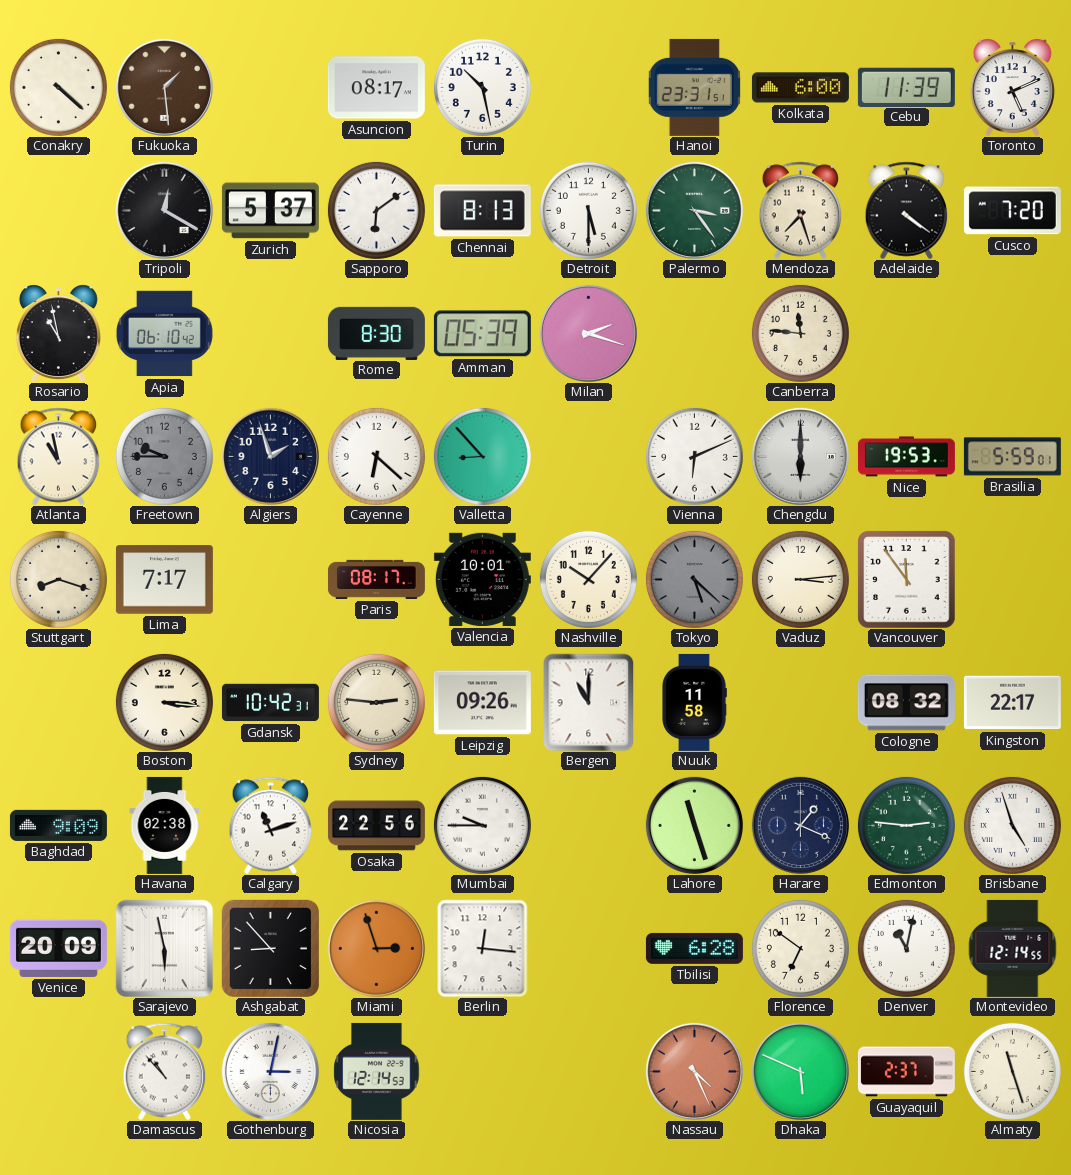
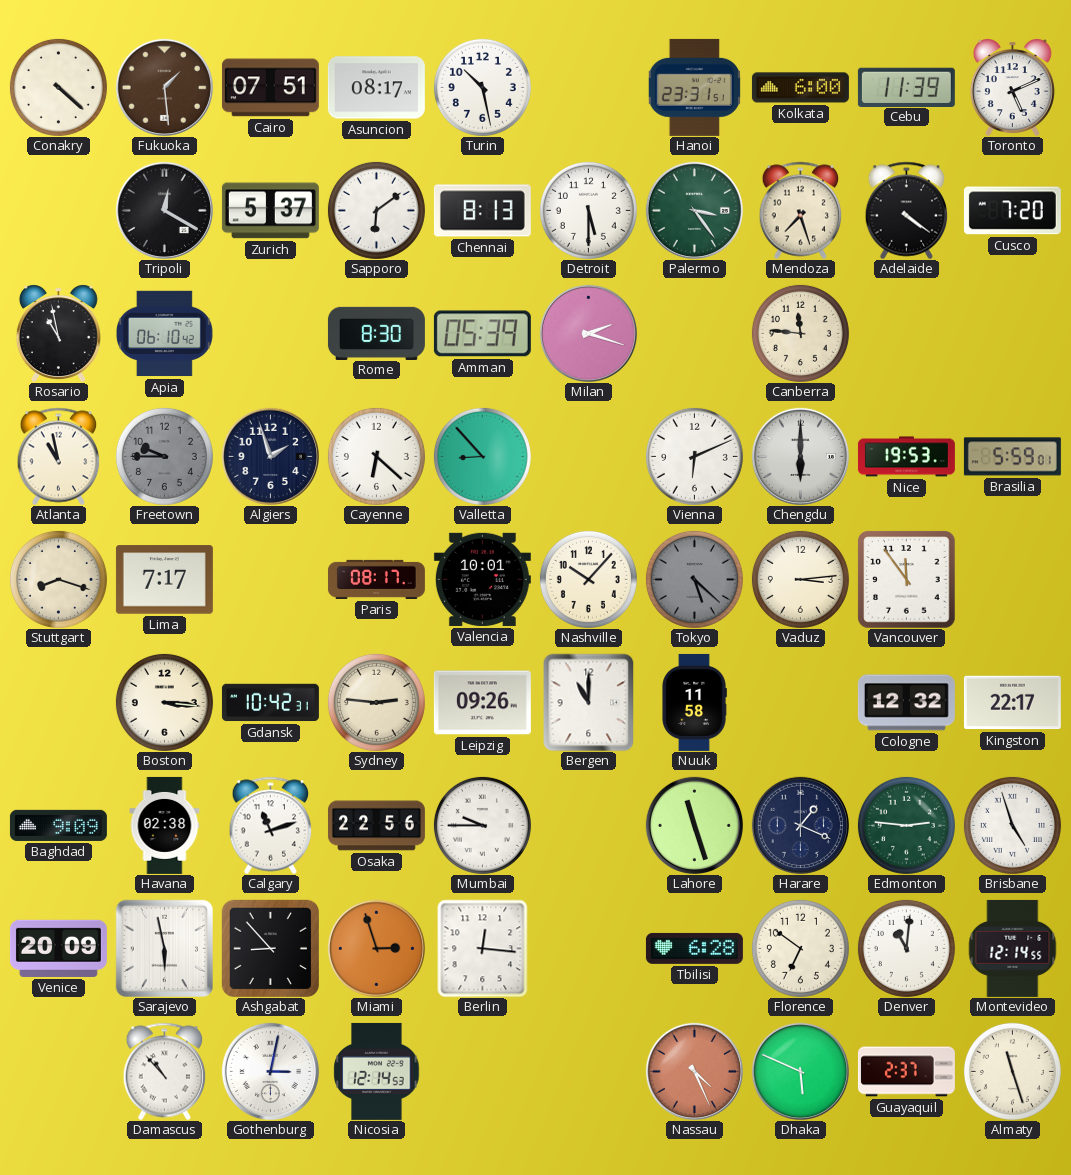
Cairo: none -> 07:51
Cologne: 08:32 -> 12:32
Denver: 11:02 -> 11:01
